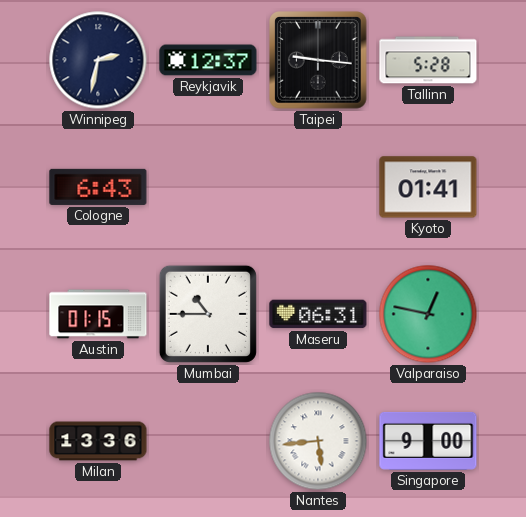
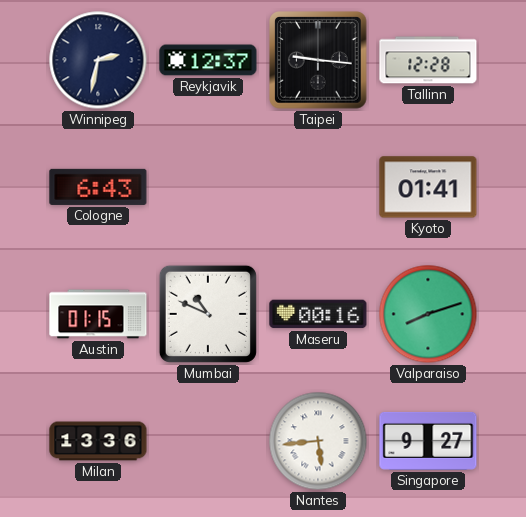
Tallinn: 5:28 -> 12:28
Mumbai: 10:45 -> 10:49
Maseru: 06:31 -> 00:16
Valparaiso: 12:47 -> 8:12
Singapore: 9:00 -> 9:27
